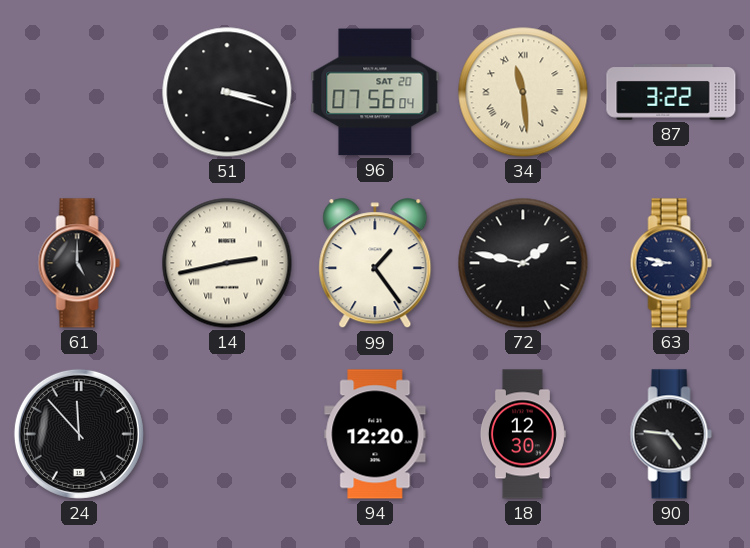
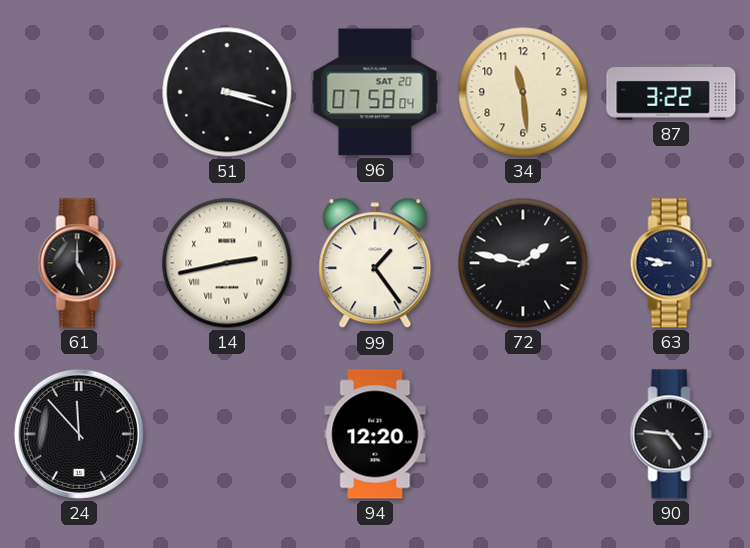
96: 07:56 -> 07:58
34 numerals: Roman -> Arabic
18: 12:30 -> none
